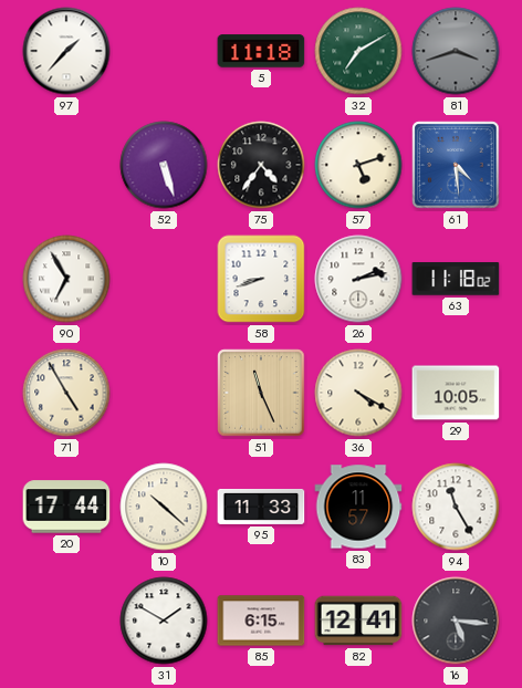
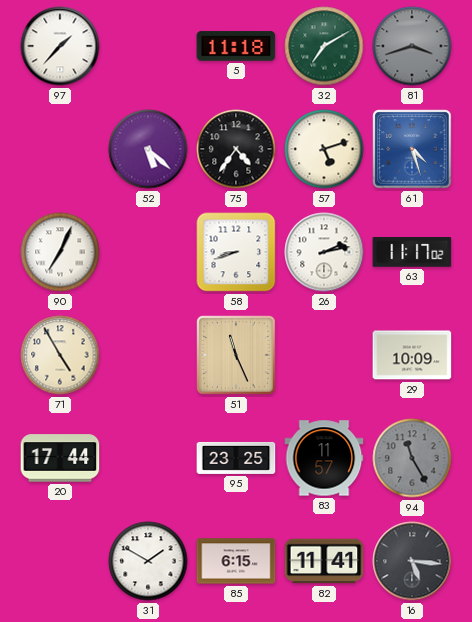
52: 5:27 -> 5:22
61: 4:29 -> 4:27
90: 6:55 -> 7:04
63: 11:18 -> 11:17
36: 4:20 -> none
29: 10:05 -> 10:09
10: 10:22 -> none
95: 11:33 -> 23:25
94 dial: white -> grey
82: 12:41 -> 11:41
